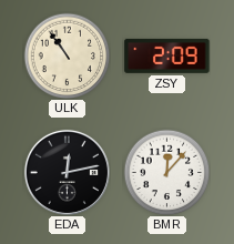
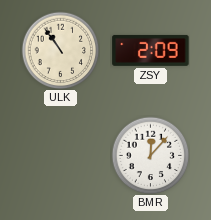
EDA: 12:13 -> none
